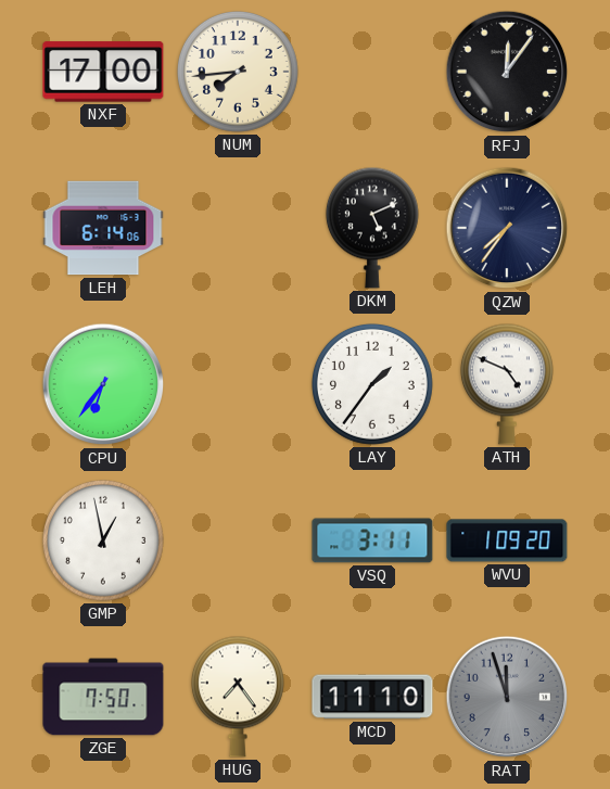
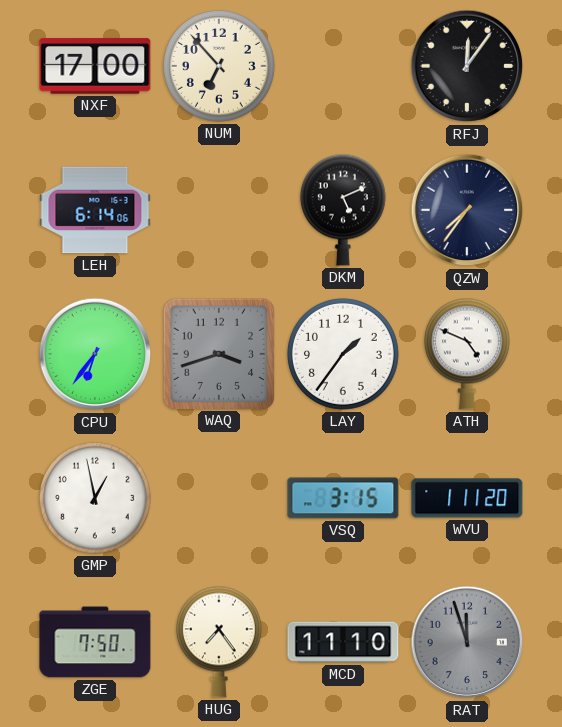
NUM: 7:44 -> 6:53
WAQ: none -> 3:42
VSQ: 3:11 -> 3:15
WVU: 1:09 -> 1:11
